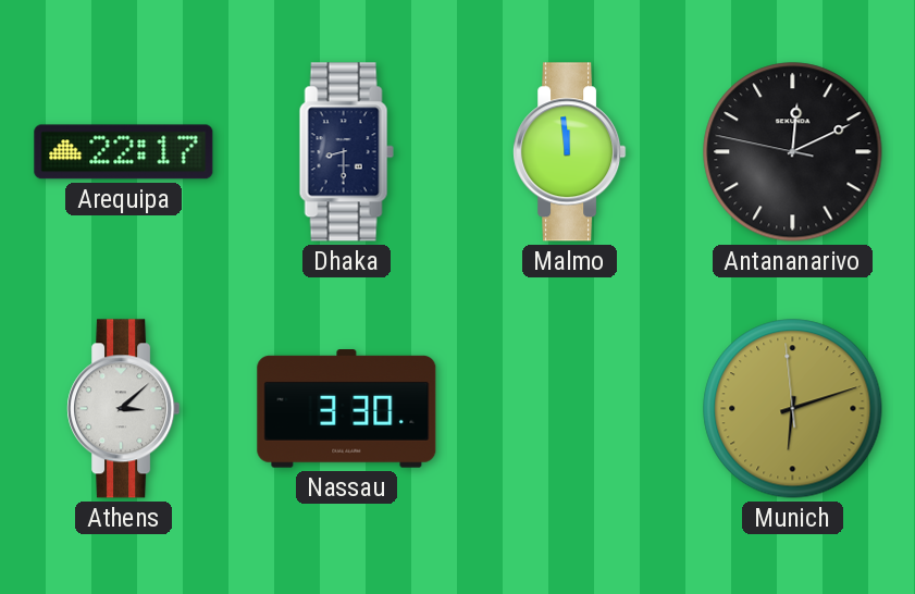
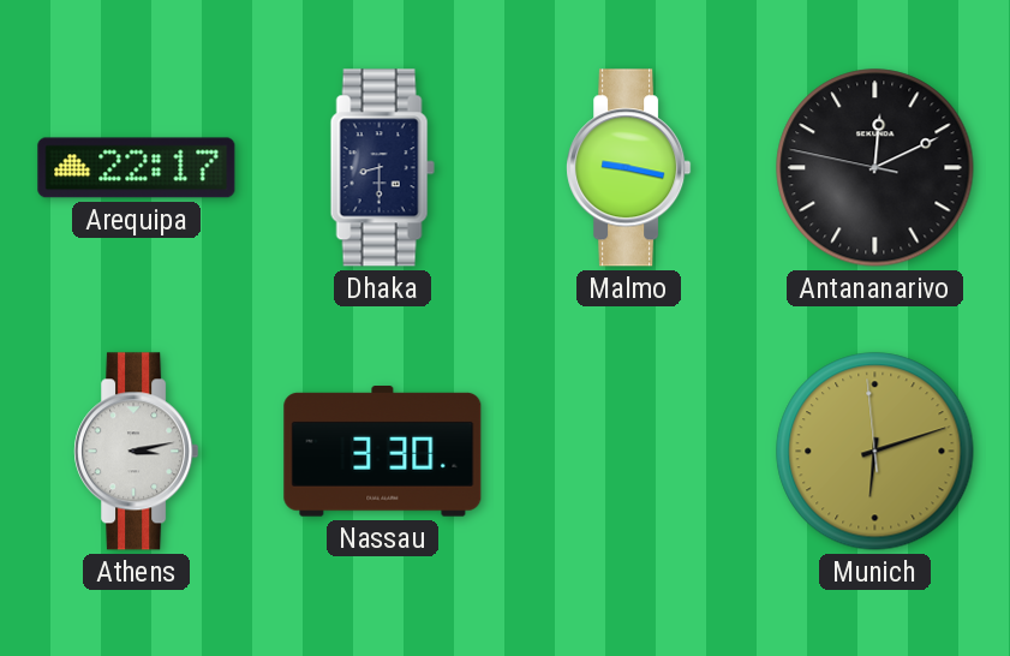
Malmo: 11:59 -> 9:17
Athens: 3:08 -> 3:13
